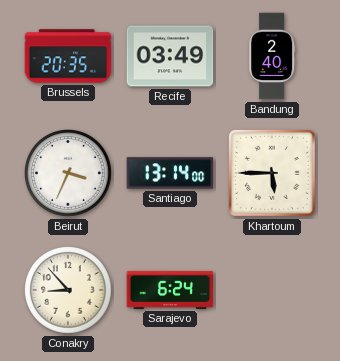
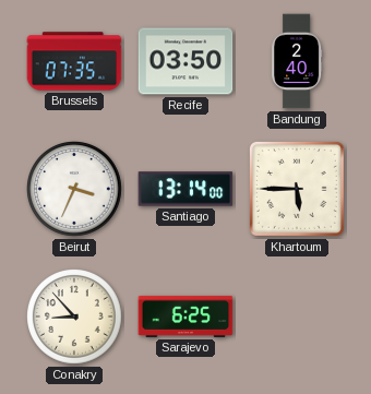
Brussels: 20:35 -> 07:35
Recife: 03:49 -> 03:50
Sarajevo: 6:24 -> 6:25
